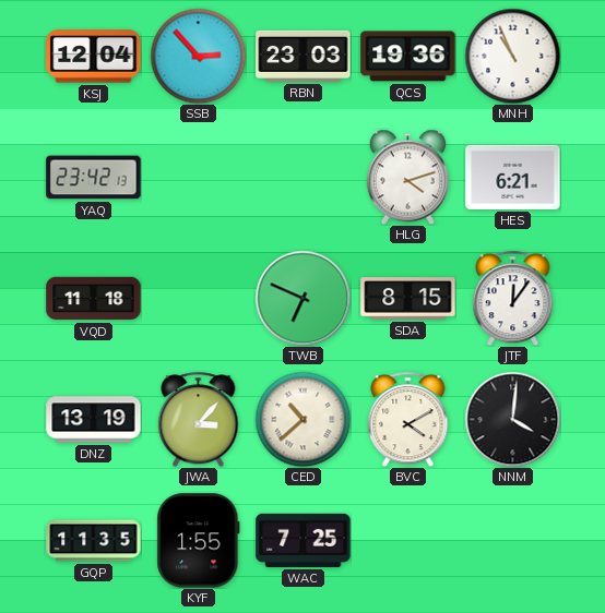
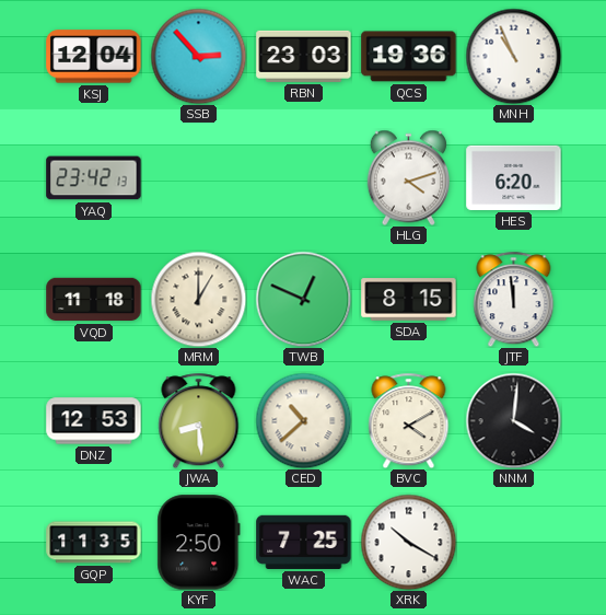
HES: 6:21 -> 6:20
MRM: none -> 1:00
TWB: 6:49 -> 12:49
JTF: 12:06 -> 11:59
DNZ: 13:19 -> 12:53
JWA: 3:07 -> 8:29
KYF: 1:55 -> 2:50
XRK: none -> 10:20
